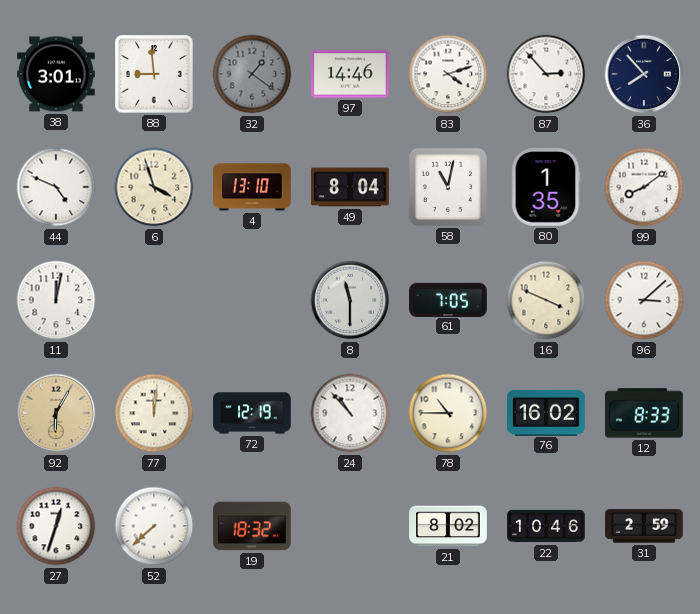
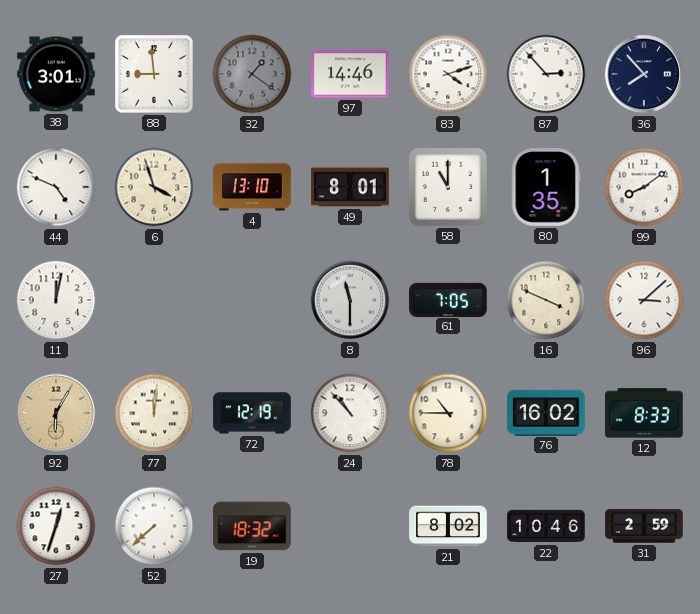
49: 8:04 -> 8:01
58: 11:02 -> 11:00
